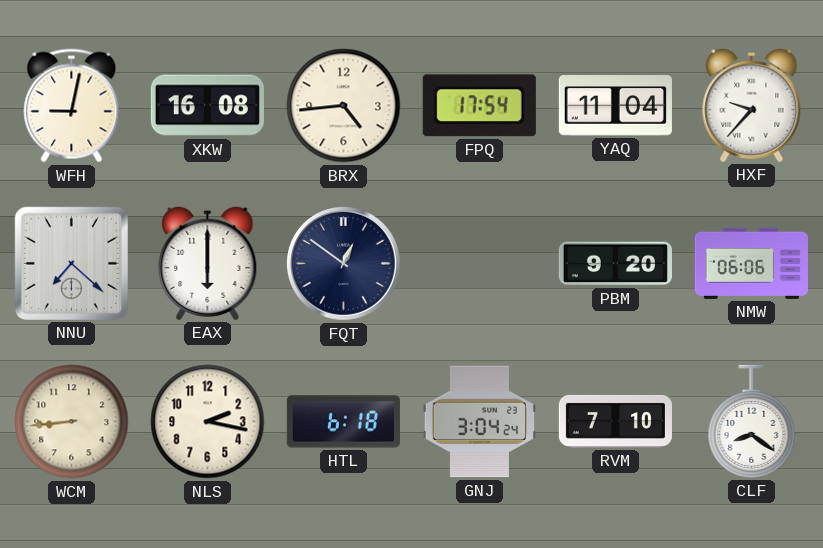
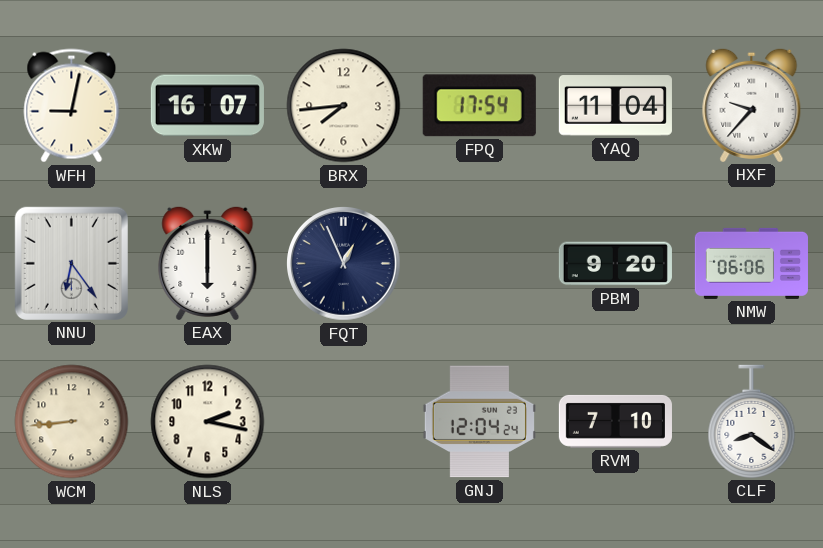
XKW: 16:08 -> 16:07
BRX: 4:44 -> 7:44
NNU: 7:22 -> 6:24
FQT: 12:51 -> 12:56
HTL: 6:18 -> none
GNJ: 3:04 -> 12:04
